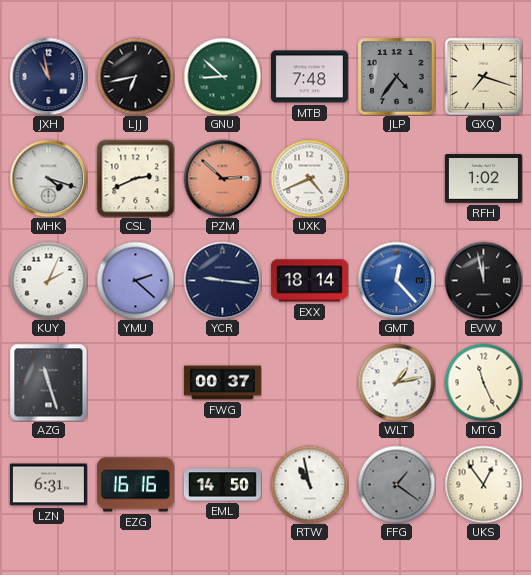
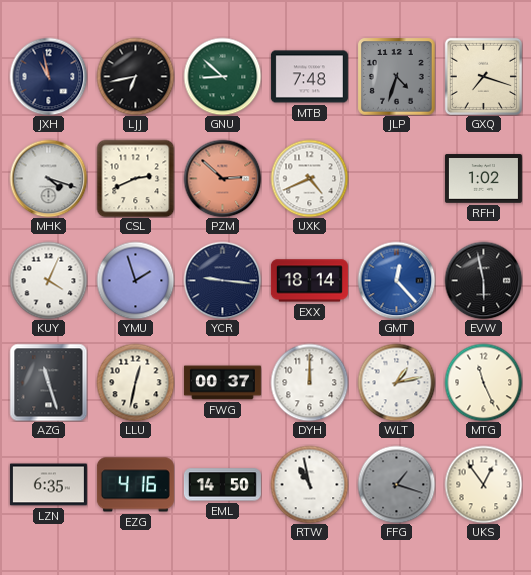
JLP: 4:36 -> 4:33
KUY: 2:04 -> 4:04
YMU: 2:22 -> 1:57
EVW: 11:58 -> 5:58
LLU: none -> 12:32
DYH: none -> 12:00
LZN: 6:31 -> 6:35
EZG: 16:16 -> 4:16
FFG: 1:21 -> 1:18
